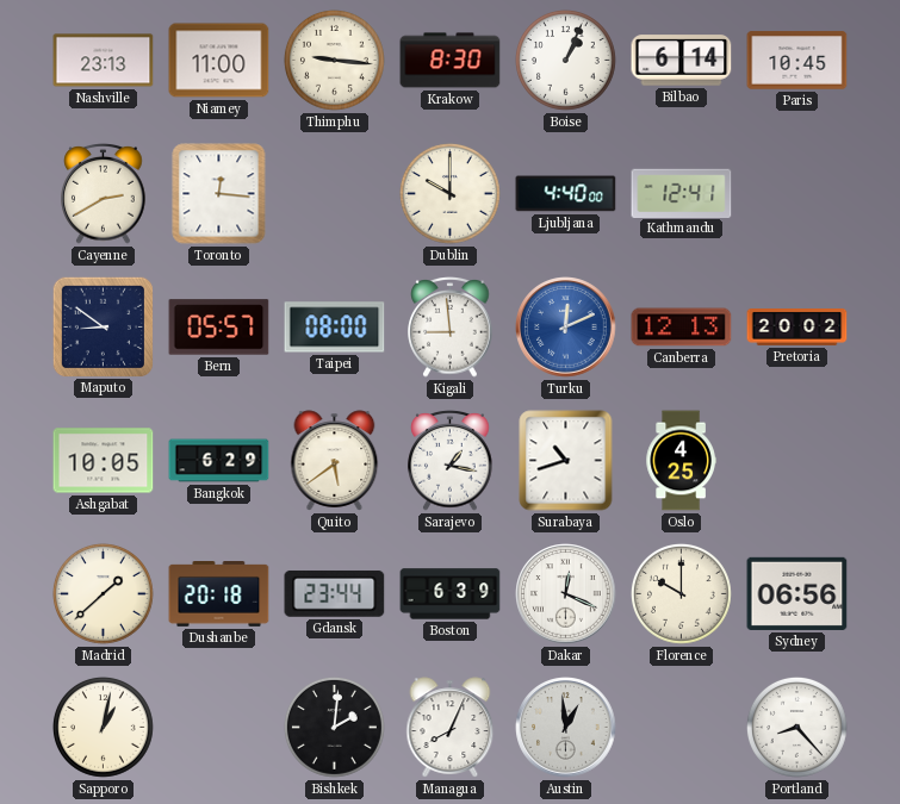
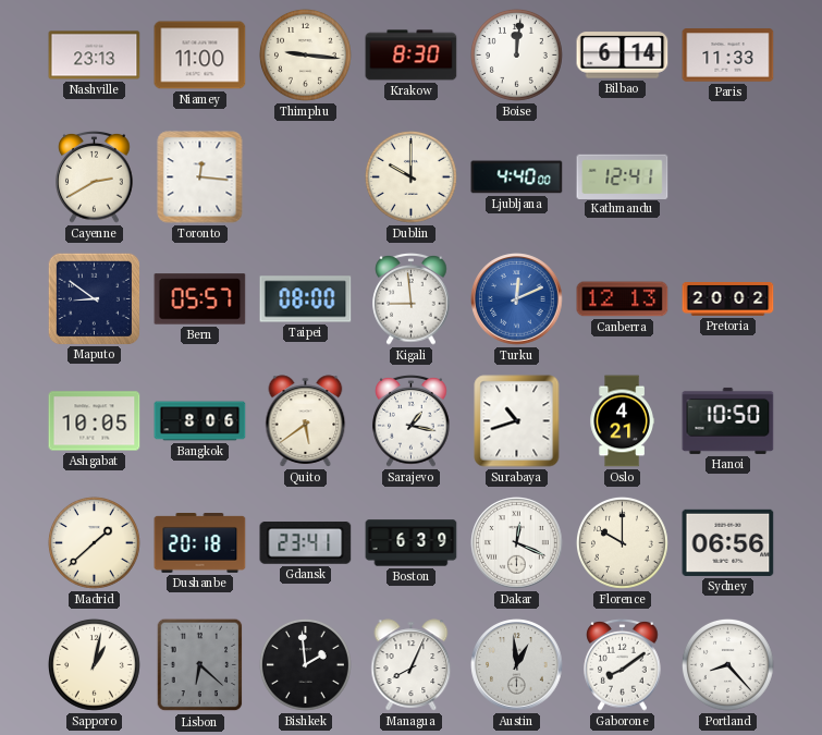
Boise: 1:04 -> 12:01
Paris: 10:45 -> 11:33
Bangkok: 6:29 -> 8:06
Oslo: 4:25 -> 4:21
Hanoi: none -> 10:50
Gdansk: 23:44 -> 23:41
Lisbon: none -> 6:22
Bishkek: 2:01 -> 1:59
Gaborone: none -> 8:09
